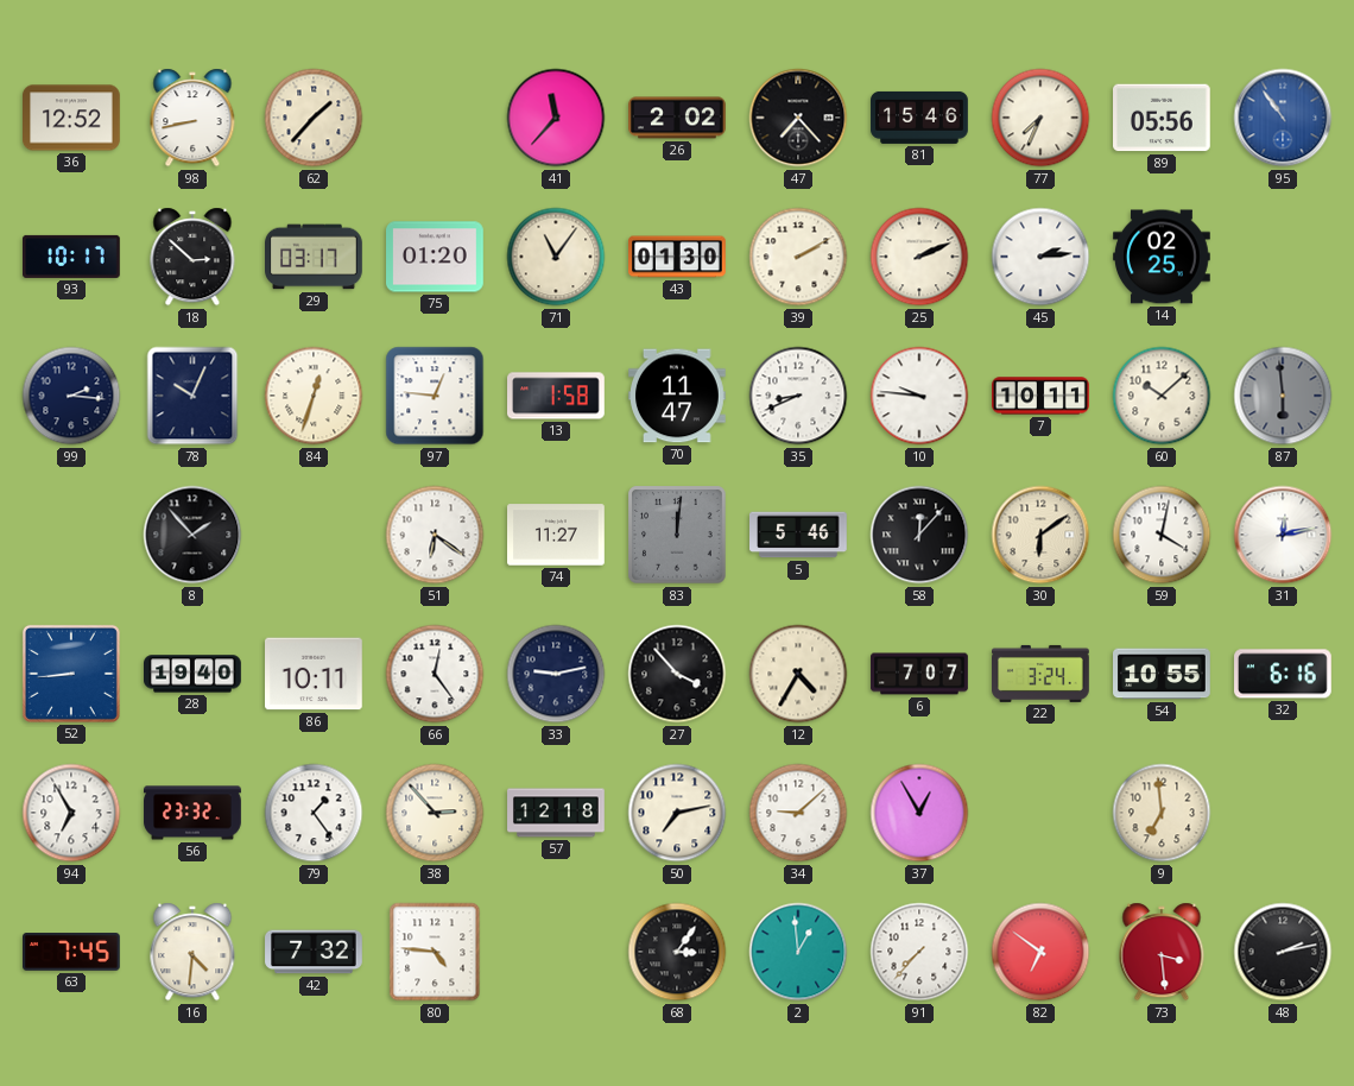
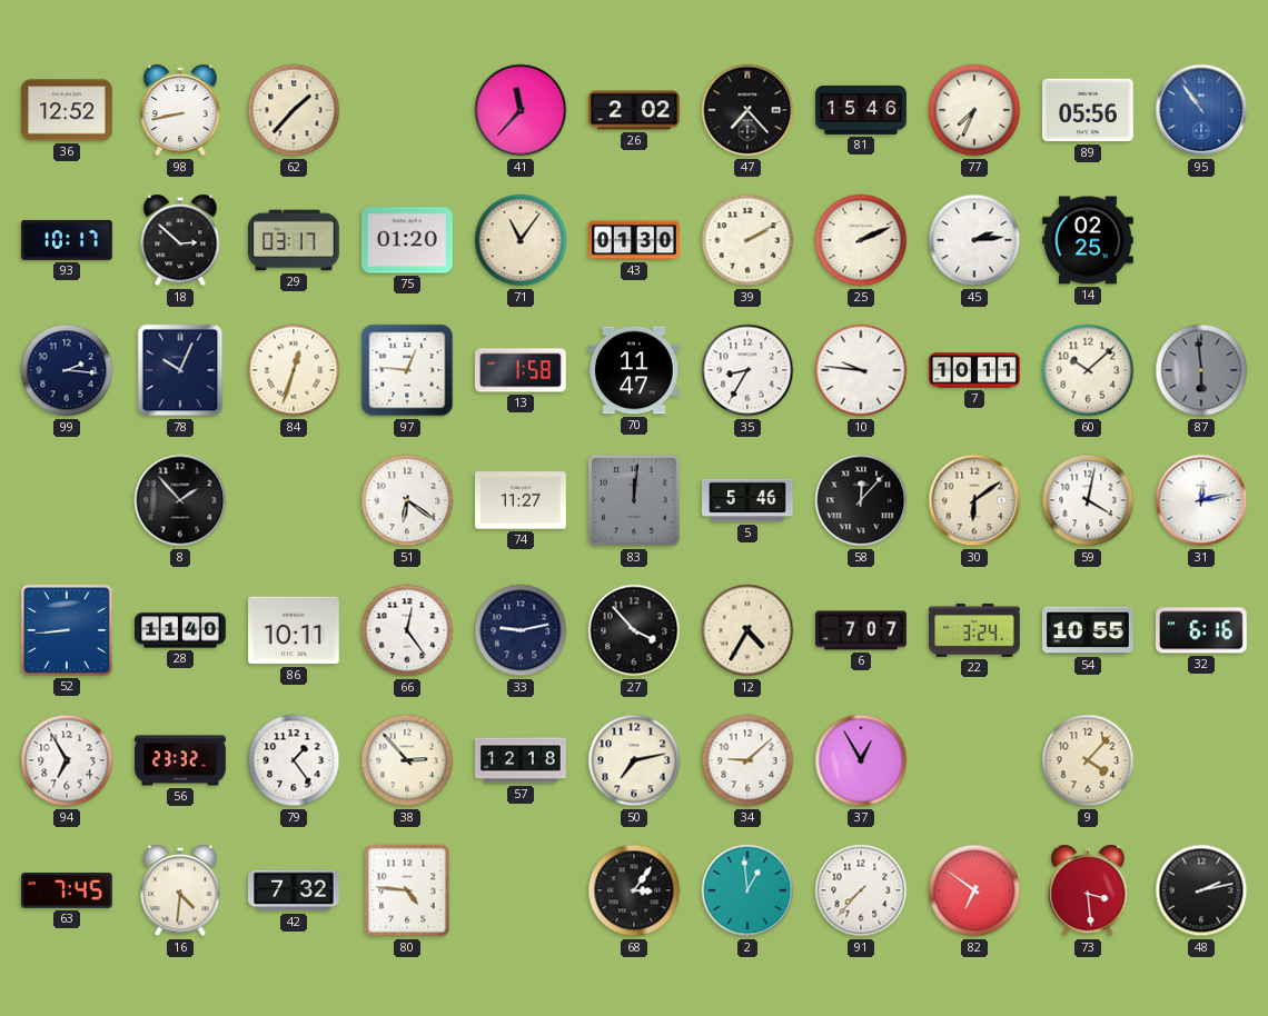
35: 8:41 -> 8:35
28: 19:40 -> 11:40
9: 6:59 -> 4:07
